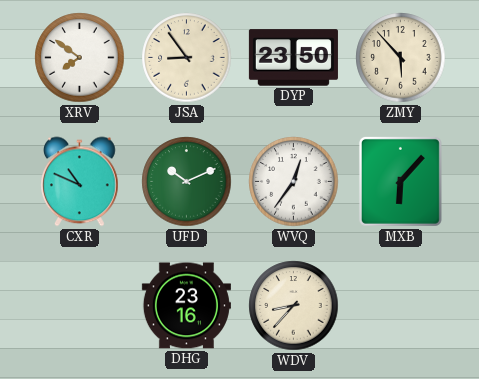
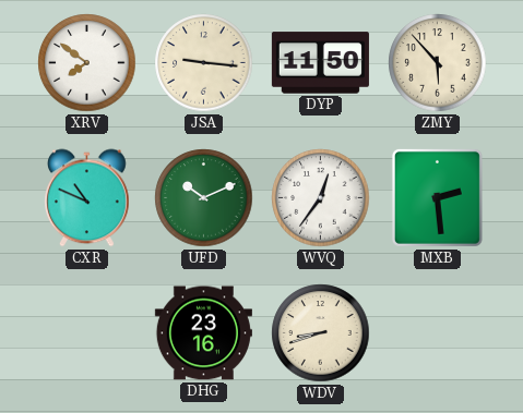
JSA: 8:54 -> 9:16
DYP: 23:50 -> 11:50
MXB: 6:07 -> 2:29
WDV: 8:37 -> 8:42
